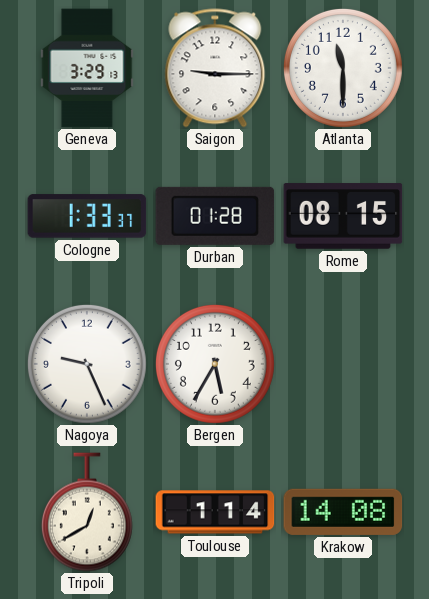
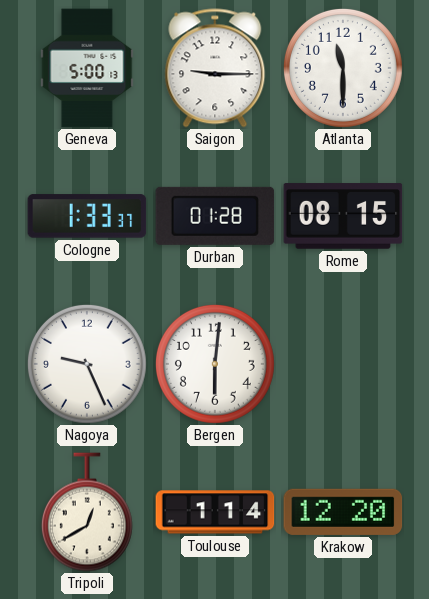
Geneva: 3:29 -> 5:00
Bergen: 5:35 -> 6:01
Krakow: 14:08 -> 12:20
